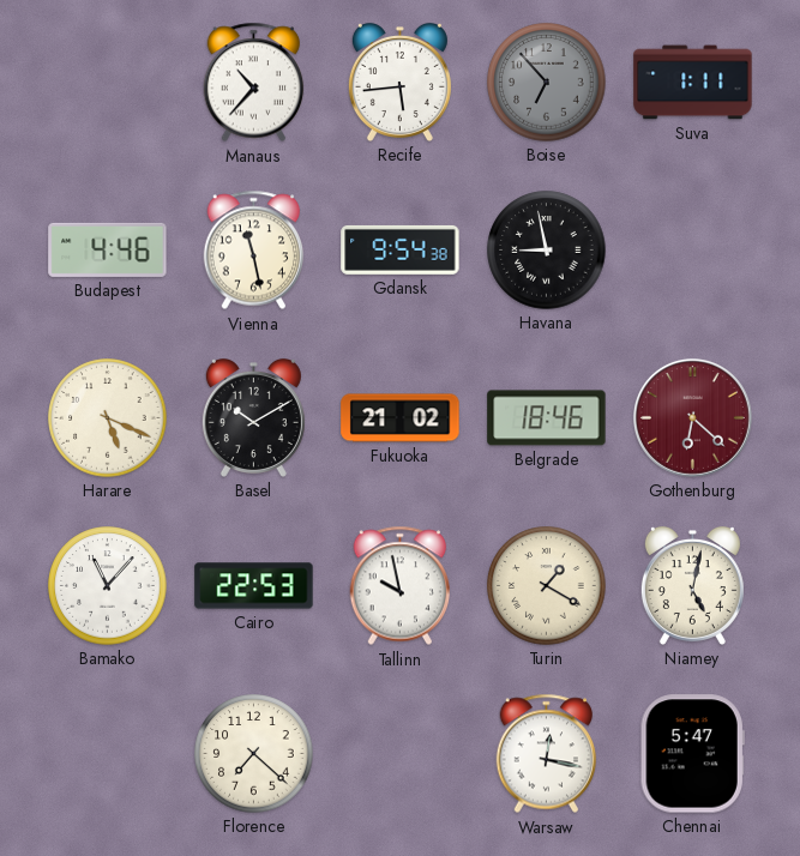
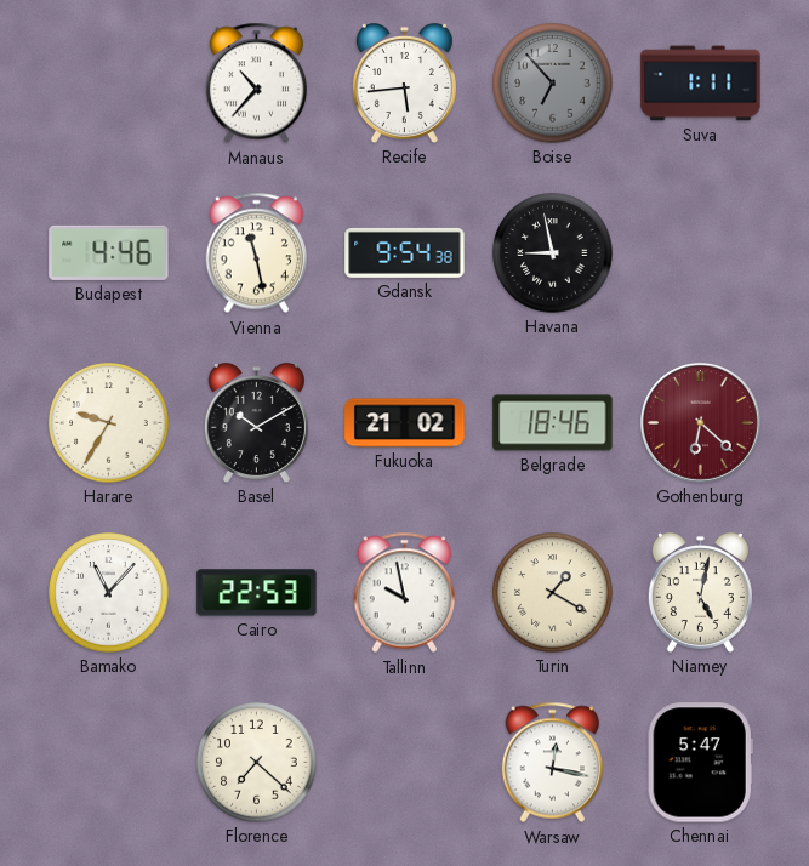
Harare: 5:19 -> 9:35
